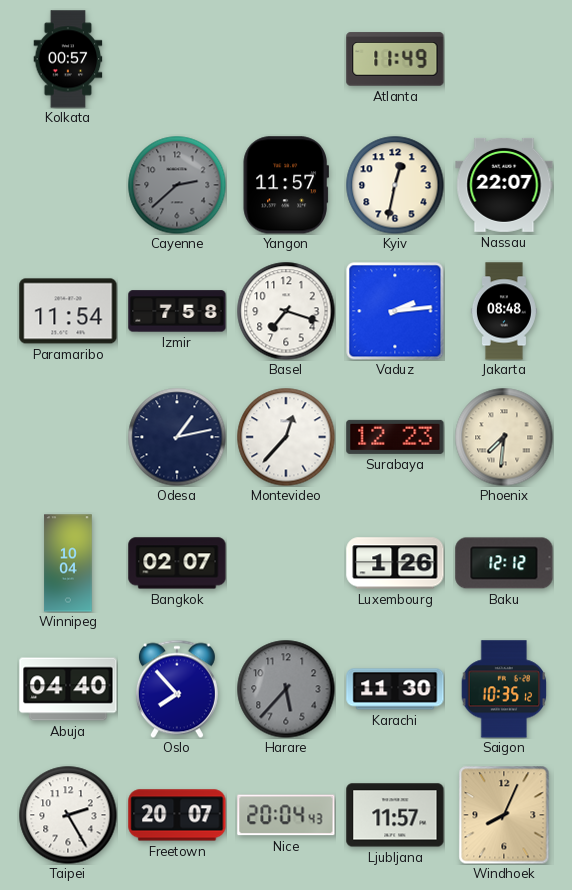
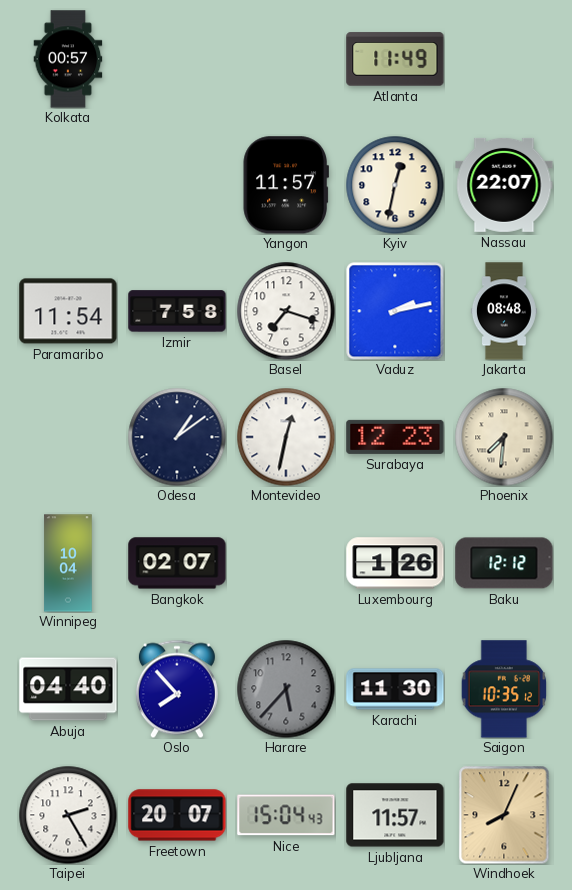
Cayenne: 2:38 -> none
Vaduz: 2:14 -> 2:13
Odesa: 1:13 -> 1:09
Montevideo: 12:37 -> 12:32
Nice: 20:04 -> 15:04
